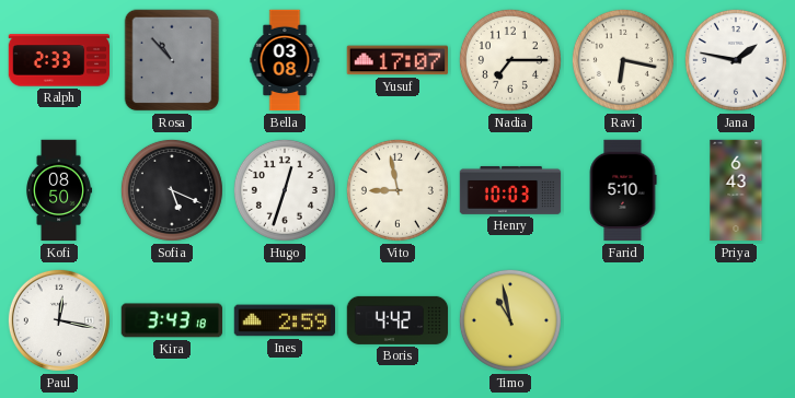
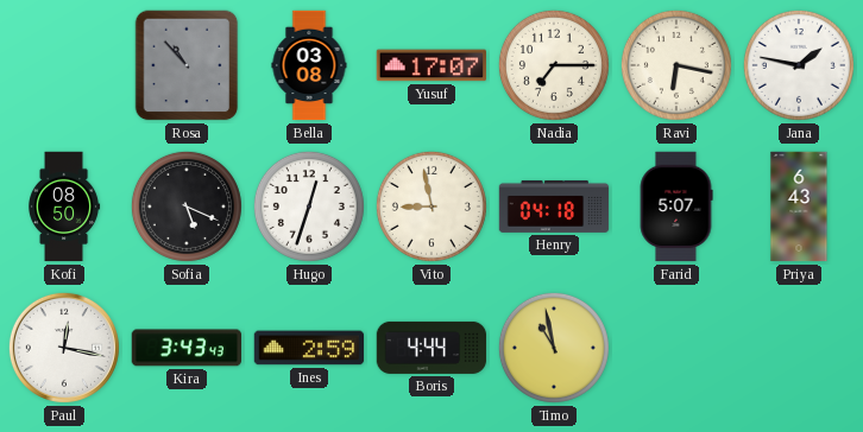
Ralph: 2:33 -> none
Henry: 10:03 -> 04:18
Farid: 5:10 -> 5:07
Kira: 3:43:18 -> 3:43:43
Boris: 4:42 -> 4:44
